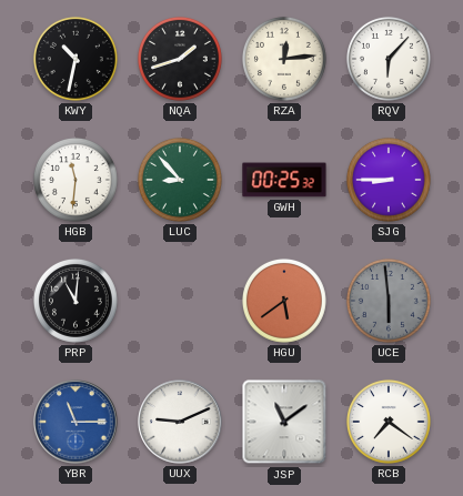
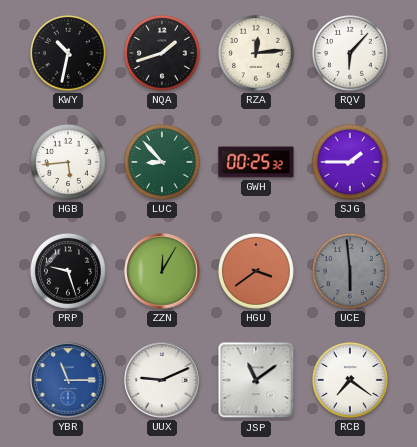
HGB: 11:31 -> 5:44
SJG: 8:45 -> 1:45
PRP: 11:01 -> 9:27
ZZN: none -> 12:05
HGU: 5:39 -> 3:39
